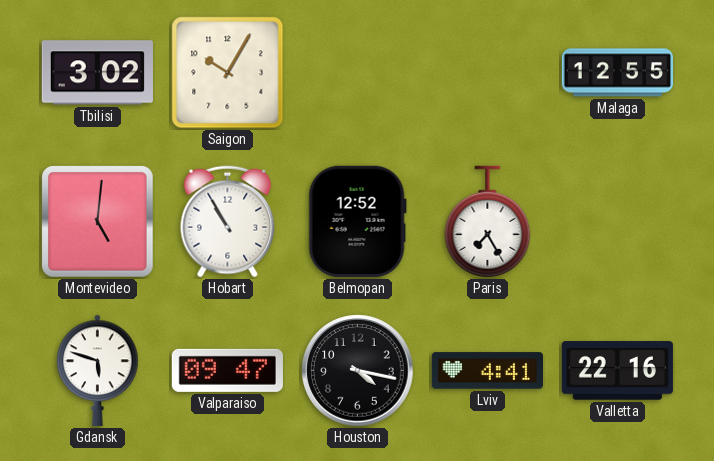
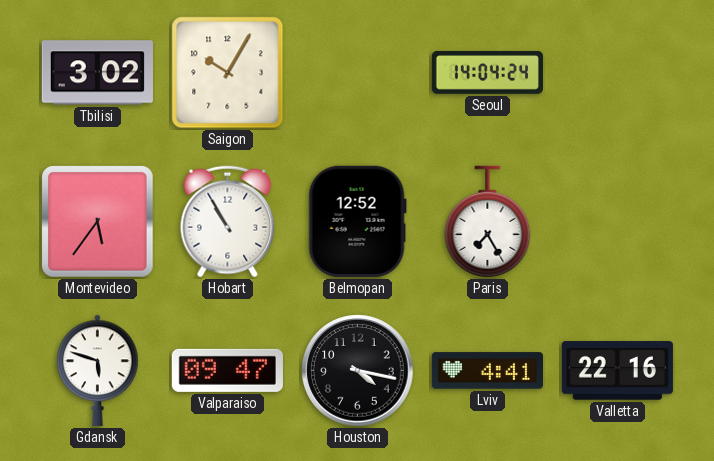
Seoul: none -> 14:04
Malaga: 12:55 -> none
Montevideo: 5:01 -> 5:36
